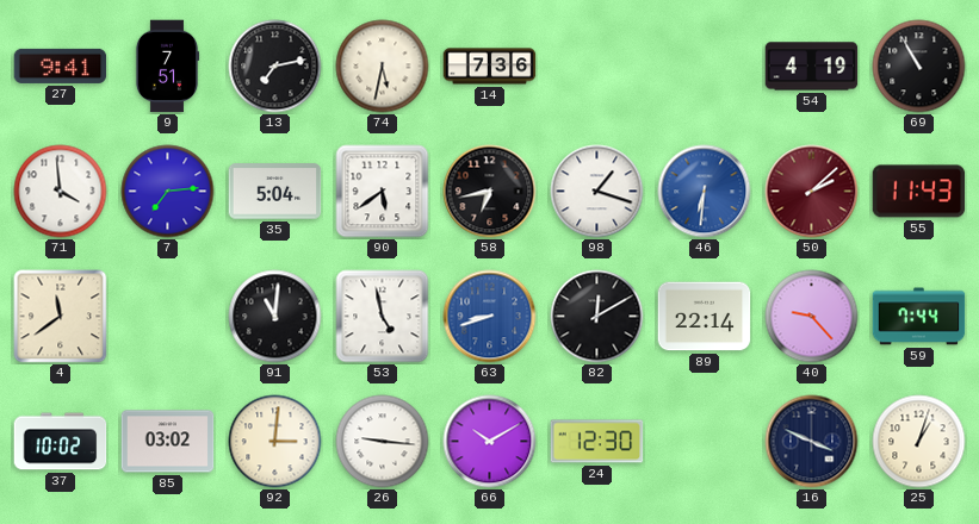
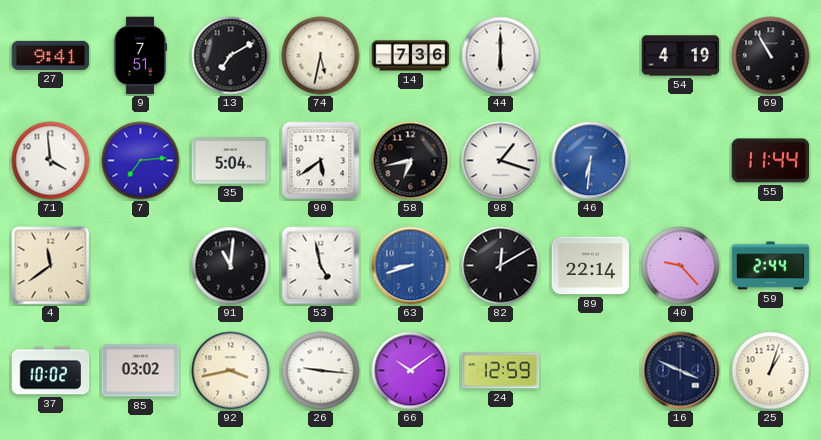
13: 7:13 -> 7:10
44: none -> 6:00
50: 2:08 -> none
55: 11:43 -> 11:44
59: 7:44 -> 2:44
92: 3:01 -> 3:43
66: 10:10 -> 10:09
24: 12:30 -> 12:59
